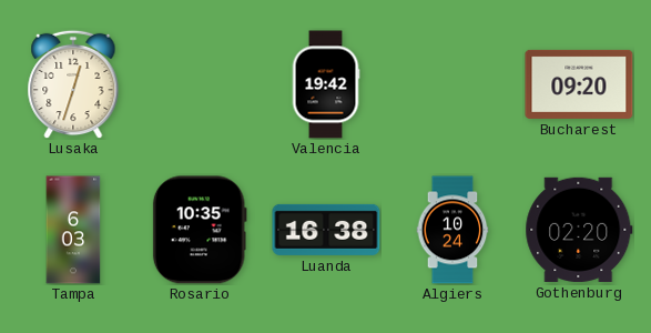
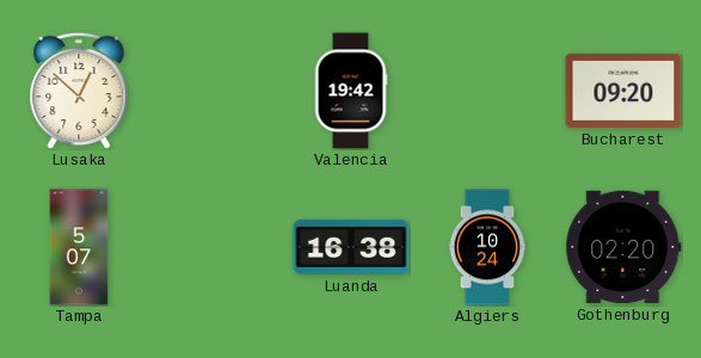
Lusaka: 12:33 -> 12:52
Tampa: 6:03 -> 5:07
Rosario: 10:35 -> none
